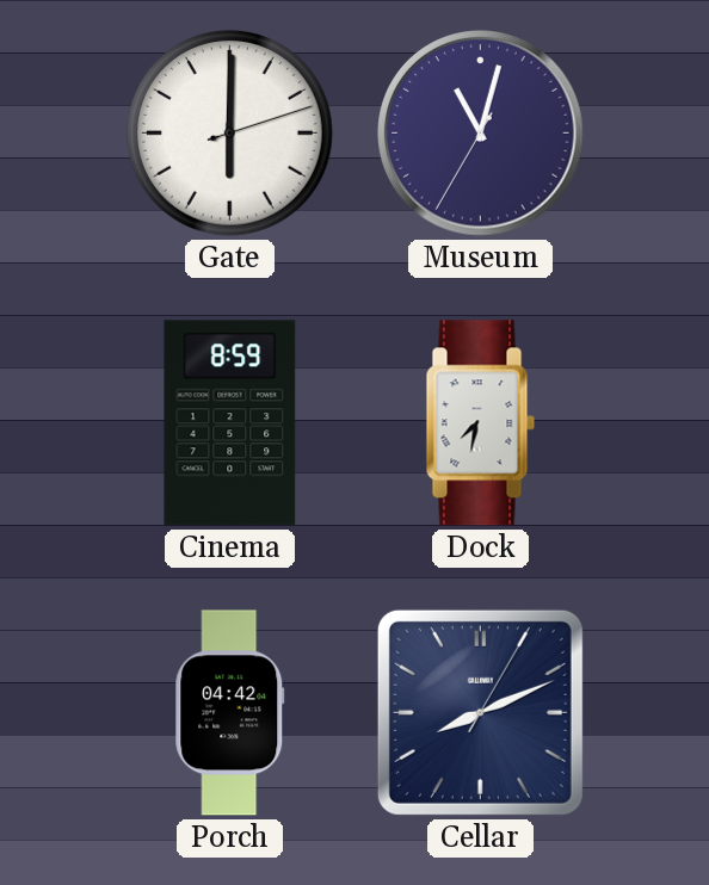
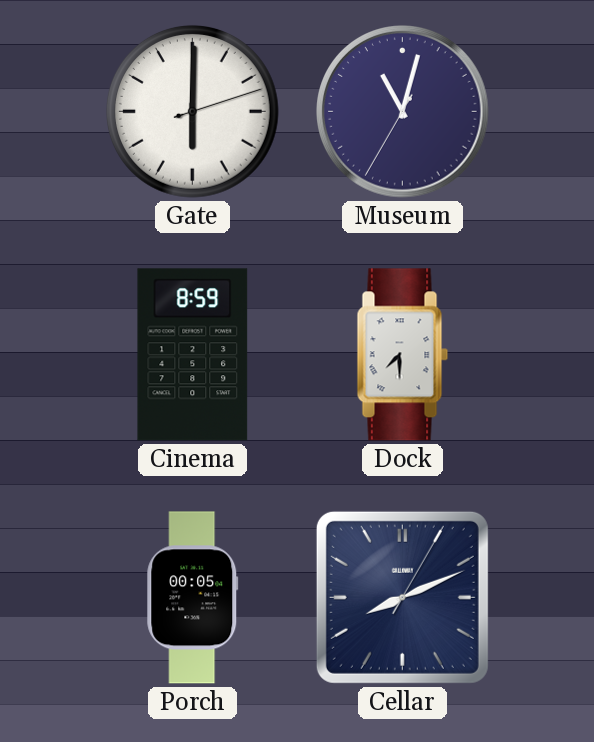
Dock: 7:32 -> 7:30
Porch: 04:42 -> 00:05
